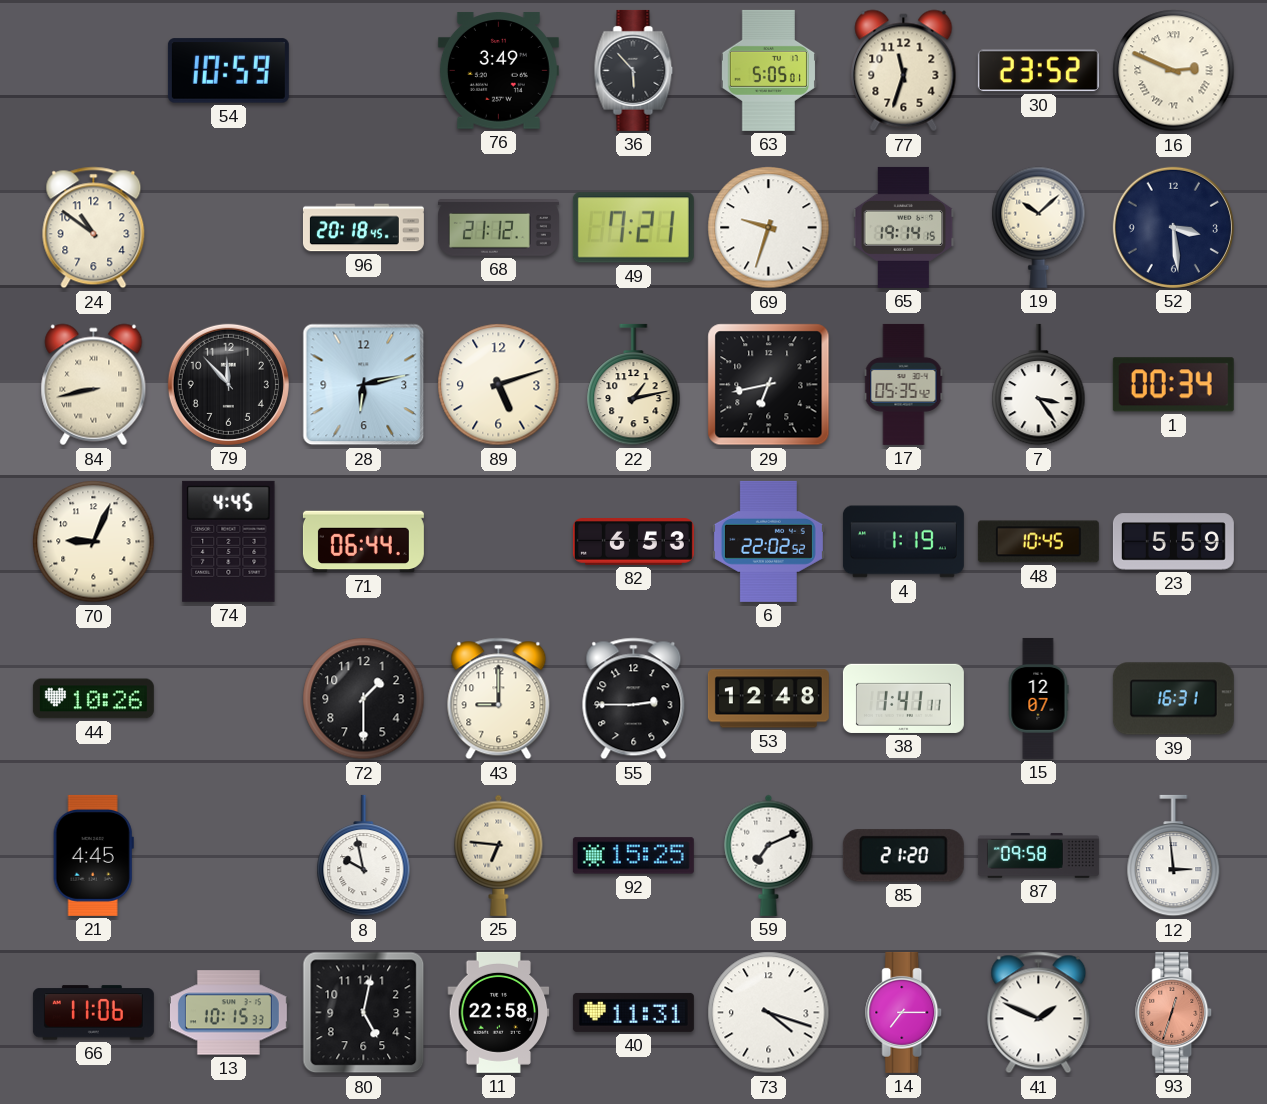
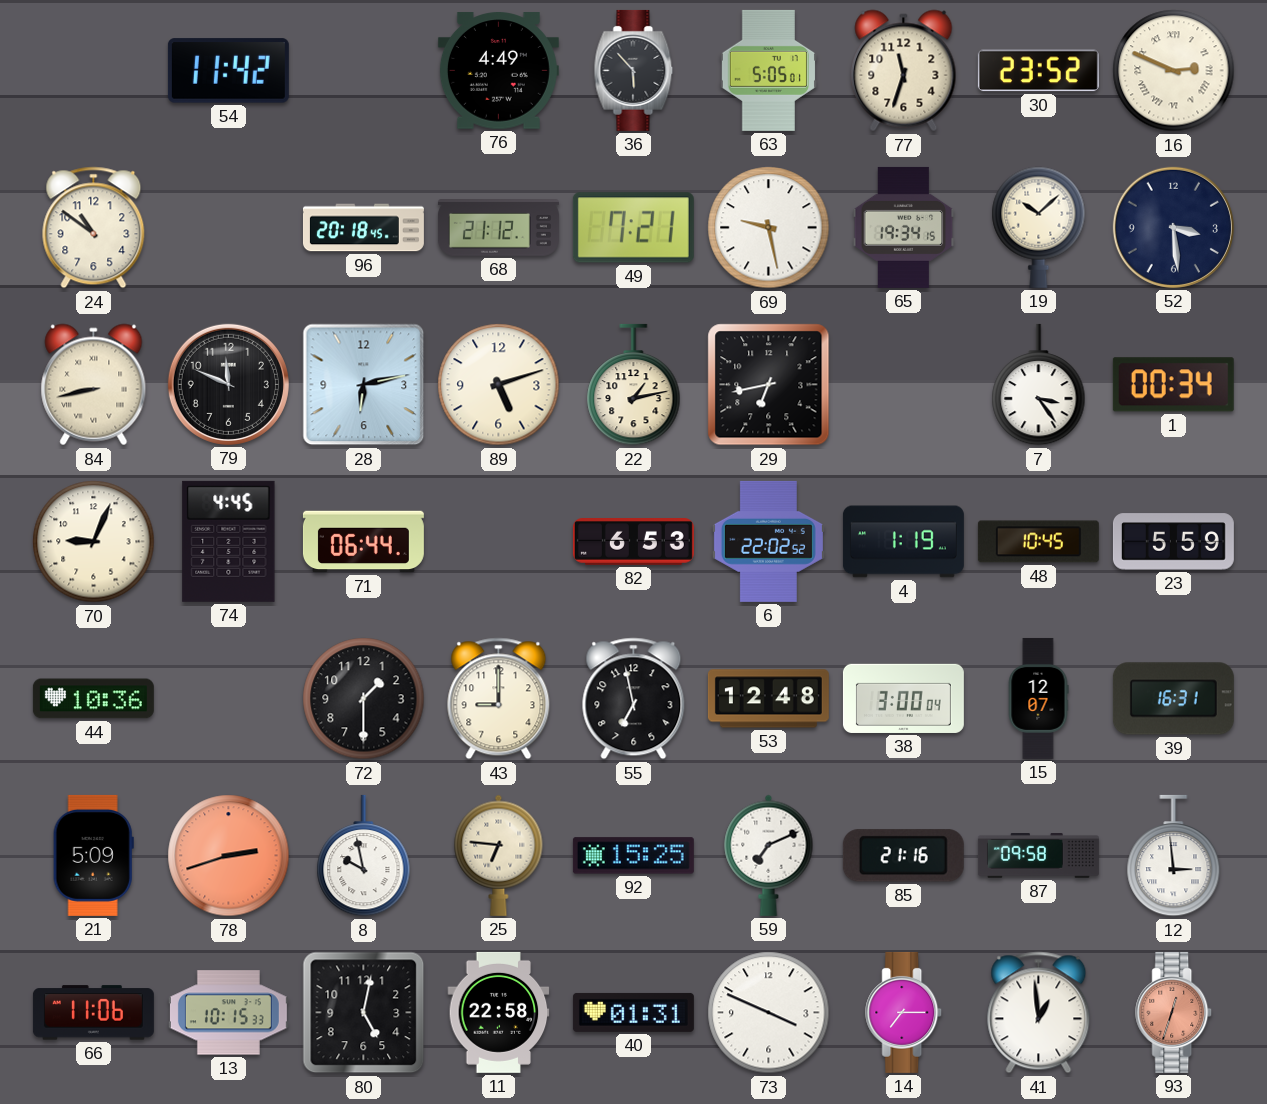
54: 10:59 -> 11:42
76: 3:49 -> 4:49
69: 9:33 -> 9:28
65: 19:14 -> 19:34
79: 11:53 -> 11:49
17: 05:35 -> none
44: 10:26 -> 10:36
55: 2:45 -> 6:58
38: 1:41 -> 3:00
21: 4:45 -> 5:09
78: none -> 2:42
85: 21:20 -> 21:16
40: 11:31 -> 01:31
73: 4:18 -> 3:49
41: 1:49 -> 12:59
